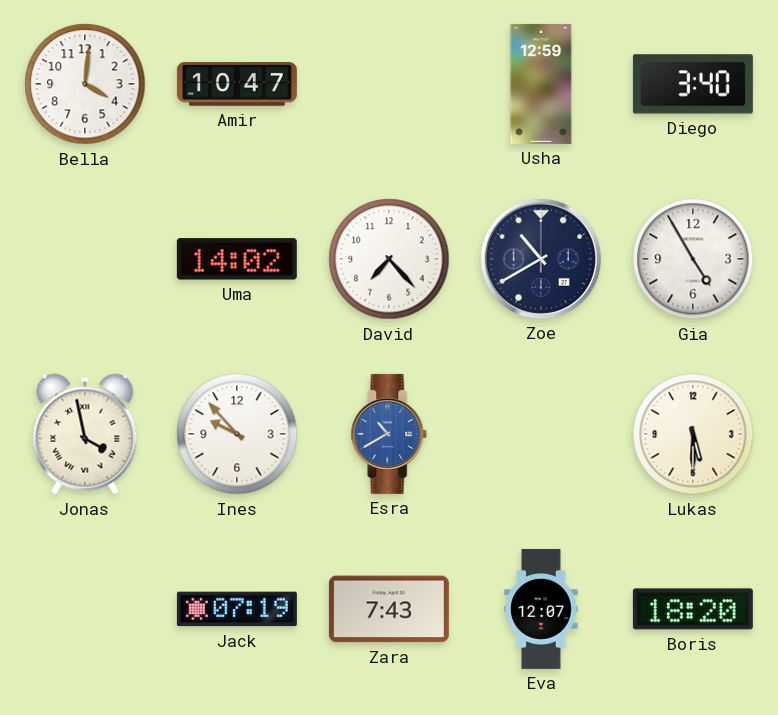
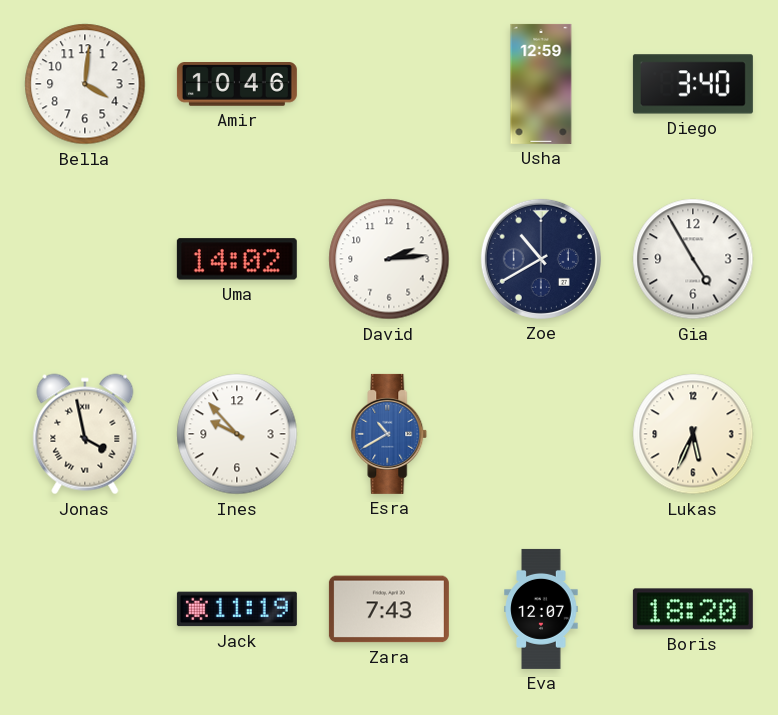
Amir: 10:47 -> 10:46
David: 7:23 -> 2:14
Lukas: 5:30 -> 5:34
Jack: 07:19 -> 11:19
